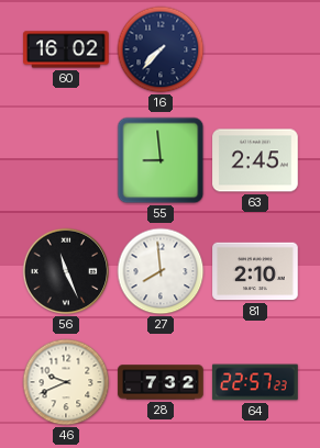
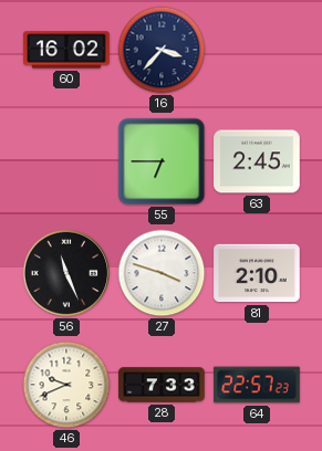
16: 7:37 -> 3:37
55: 8:59 -> 6:45
27: 7:59 -> 3:48
28: 7:32 -> 7:33
